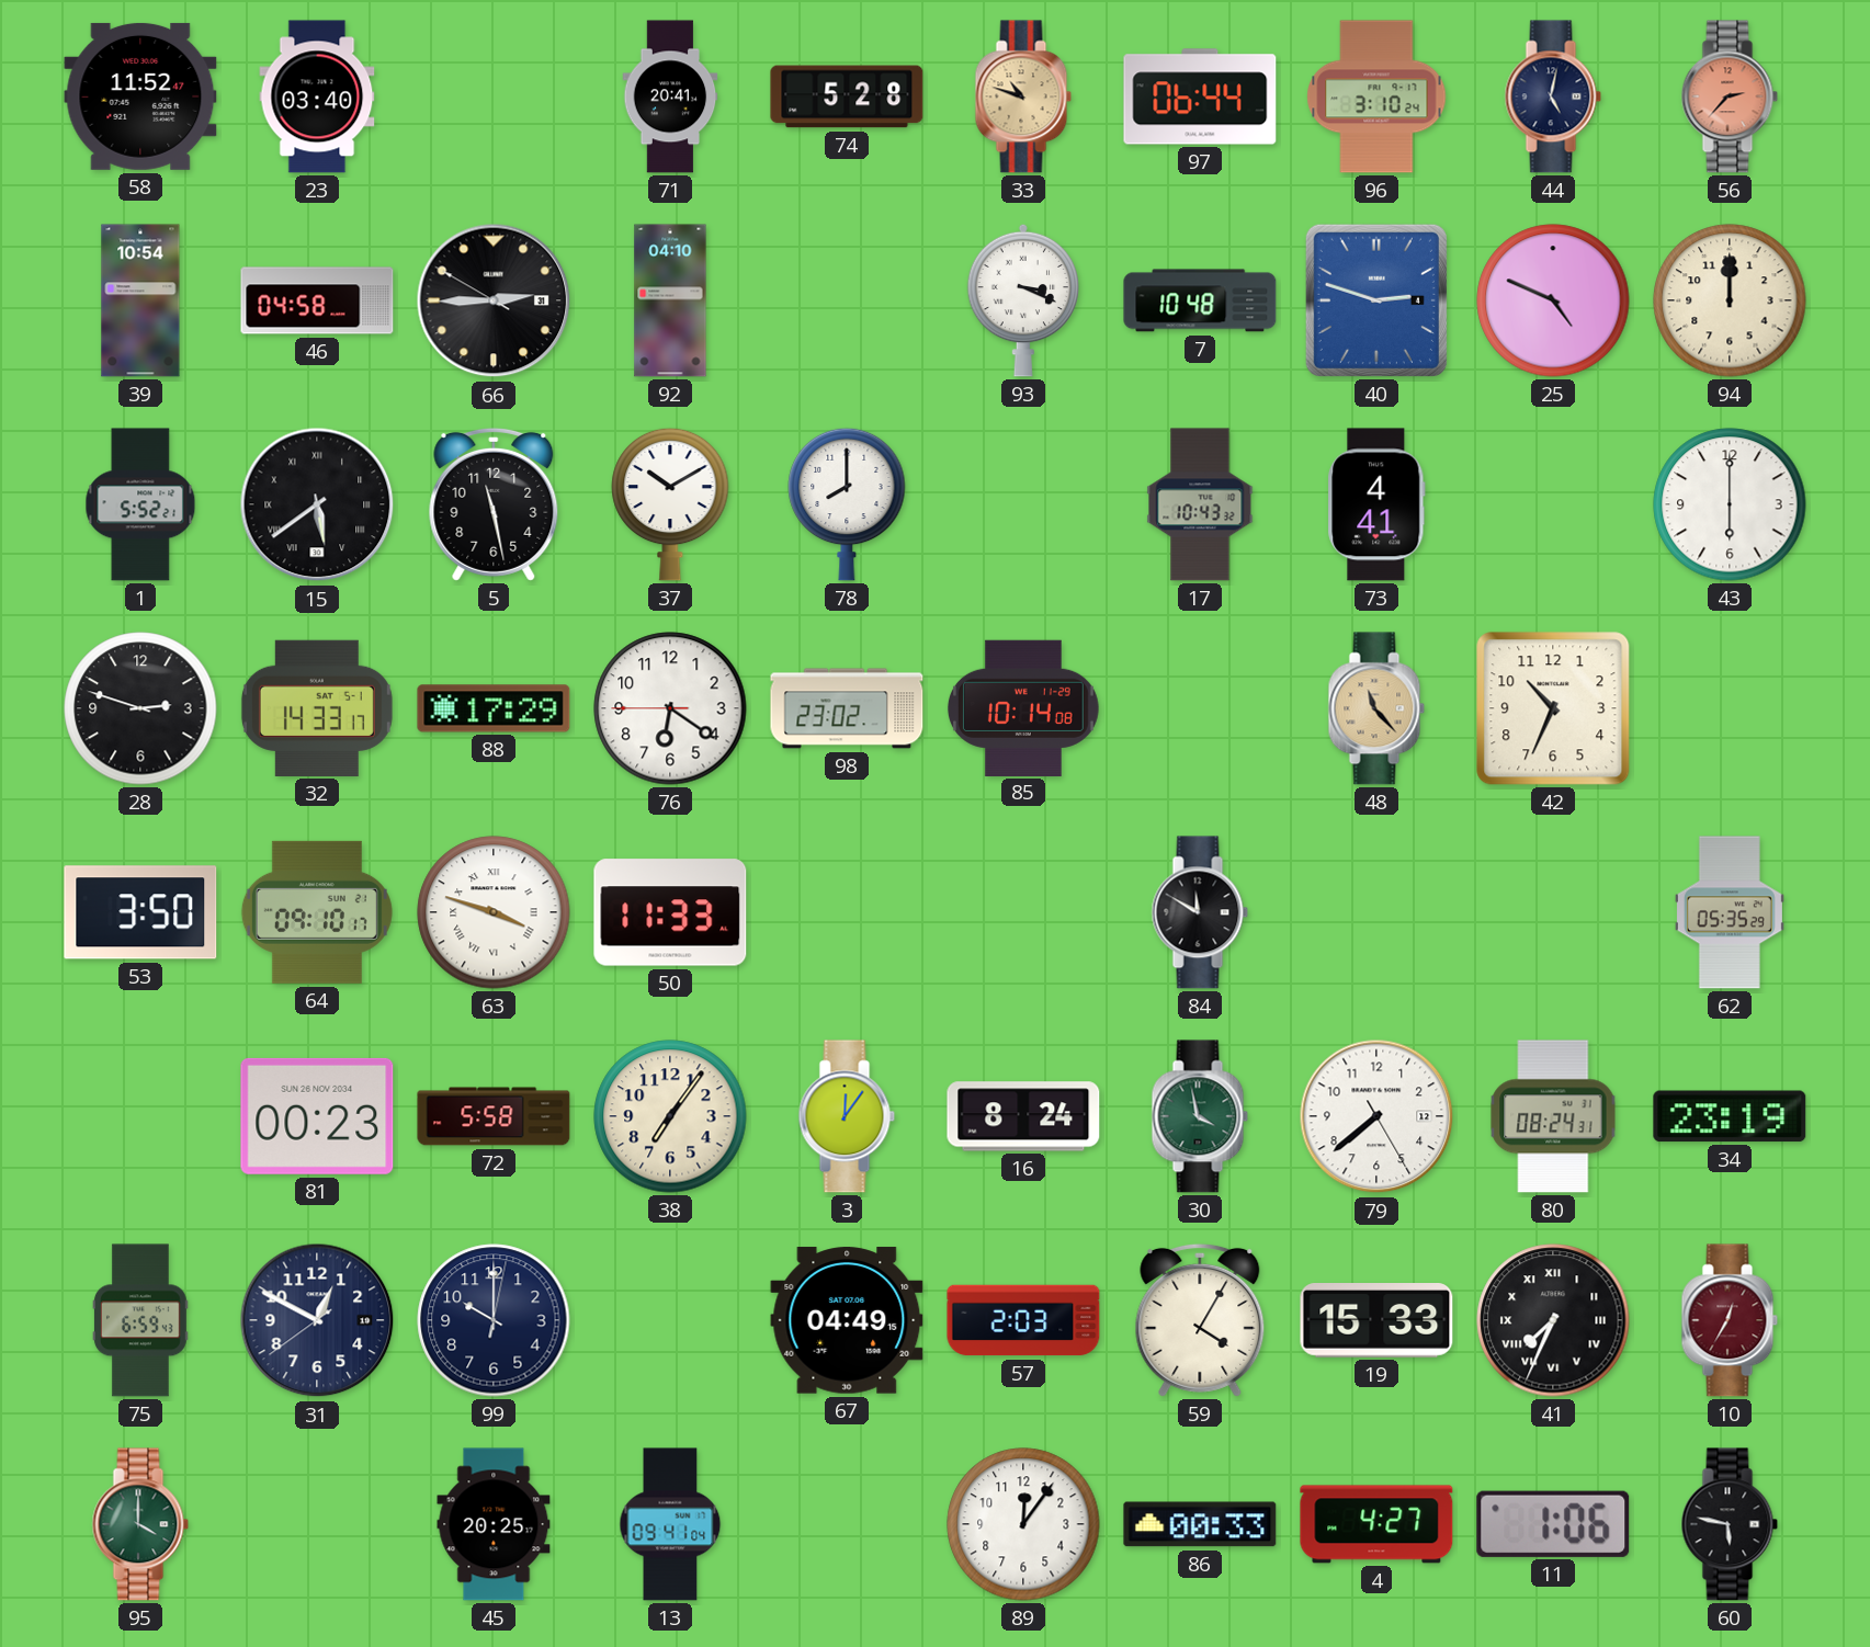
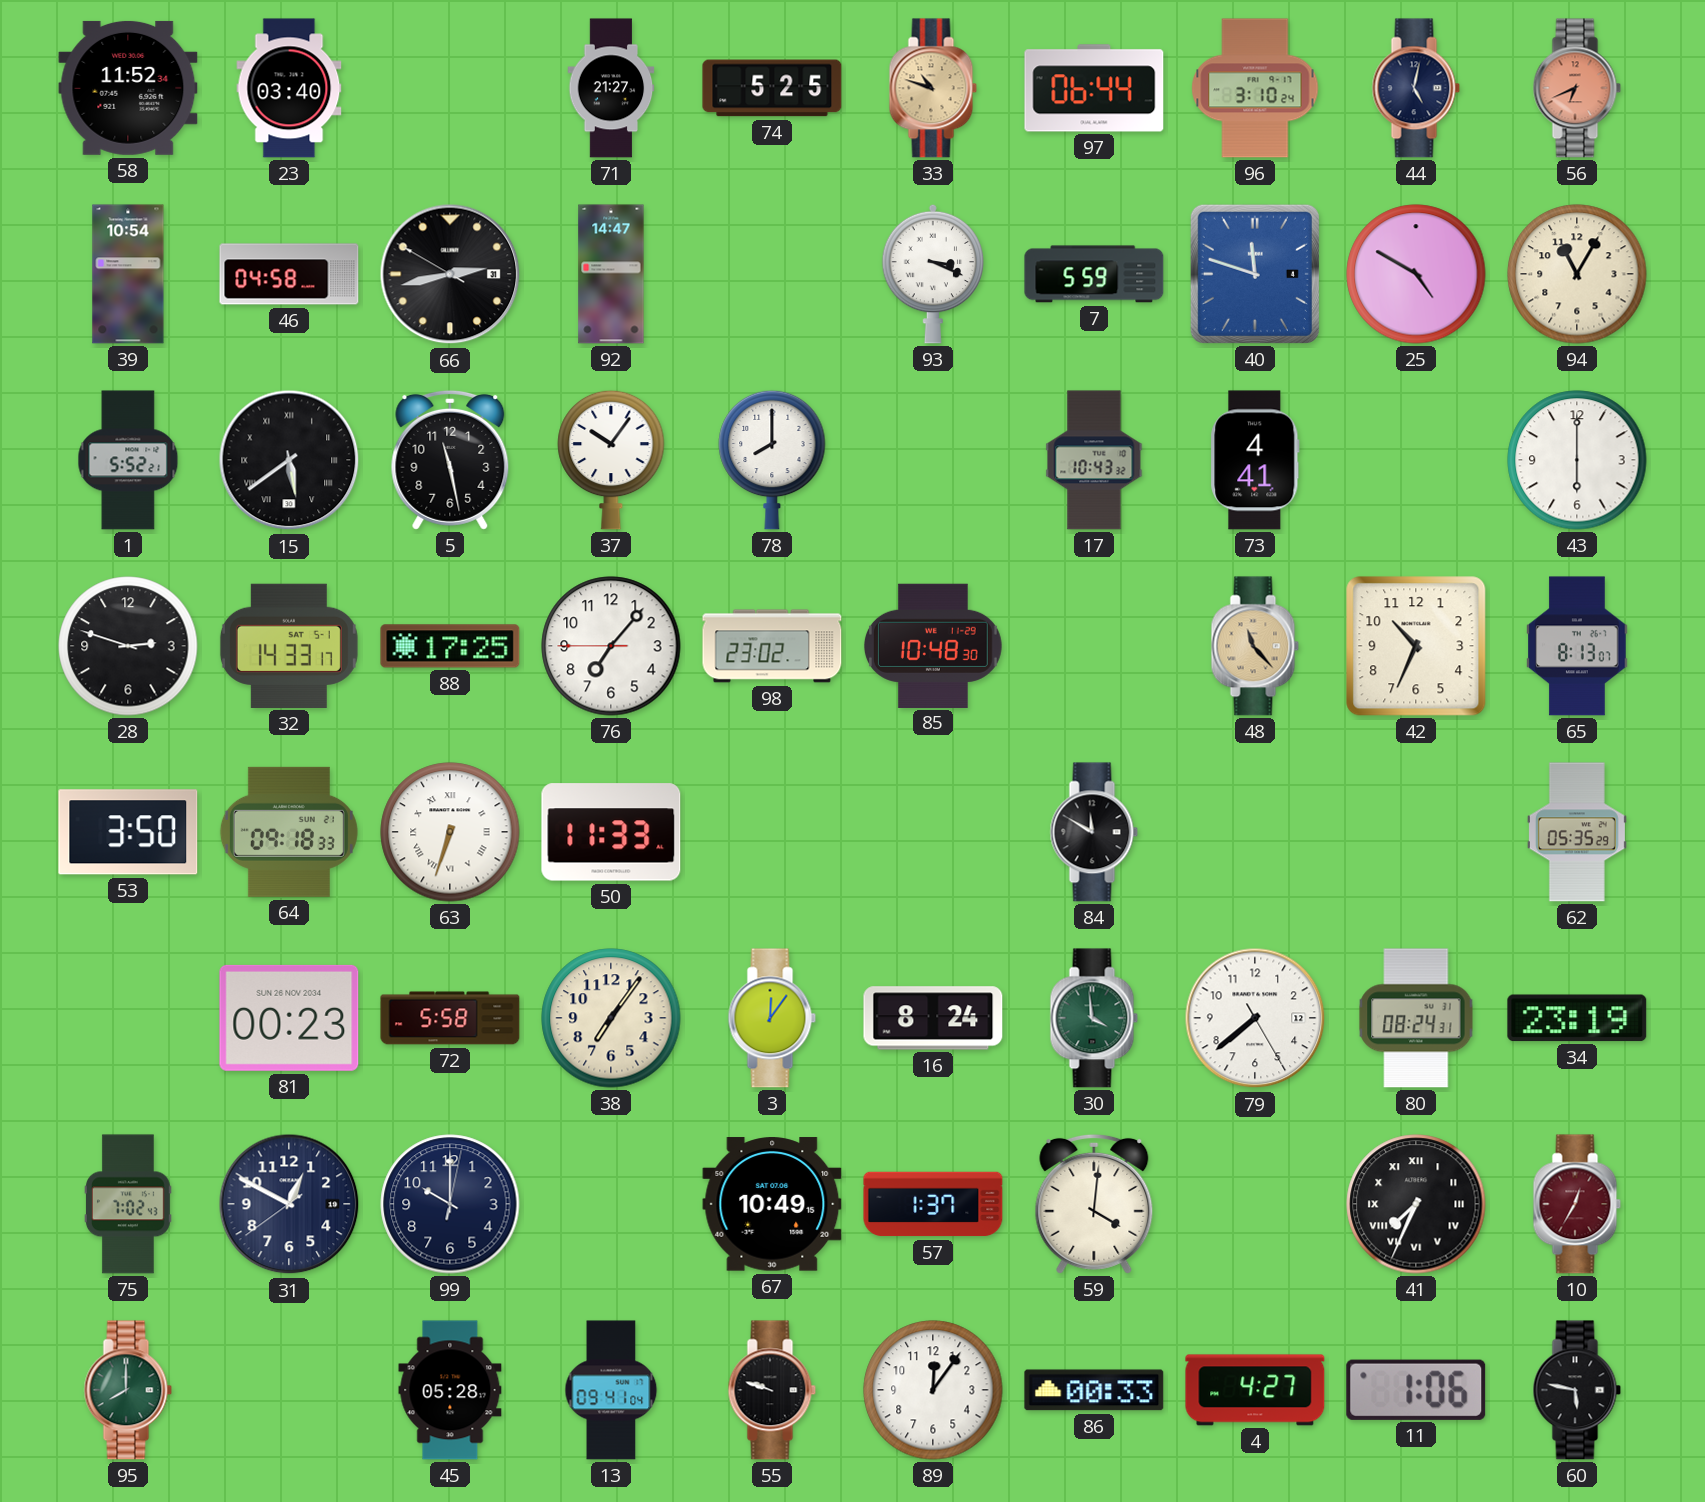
58: 11:52:47 -> 11:52:34
71: 20:41 -> 21:27
74: 5:28 -> 5:25
56: 2:37 -> 6:41
66: 2:44 -> 2:42
92: 04:10 -> 14:47
7: 10:48 -> 5:59
40: 2:48 -> 11:48
25: 4:49 -> 4:50
94: 12:00 -> 11:05
37: 10:10 -> 10:06
88: 17:29 -> 17:25
76: 6:20 -> 7:06
85: 10:14 -> 10:48
65: none -> 8:13
64: 09:10 -> 09:18
63: 3:48 -> 6:33
30: 3:58 -> 3:59
75: 6:59 -> 7:02
67: 04:49 -> 10:49
57: 2:03 -> 1:37
59: 4:05 -> 4:01
19: 15:33 -> none
95: 4:00 -> 8:00
45: 20:25 -> 05:28
55: none -> 9:48
